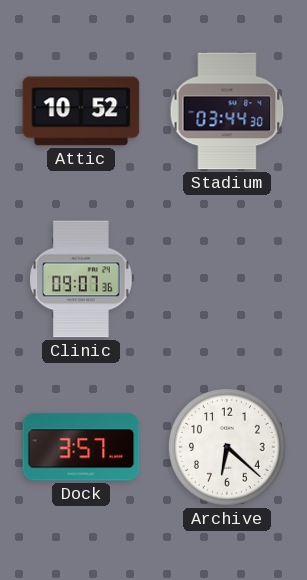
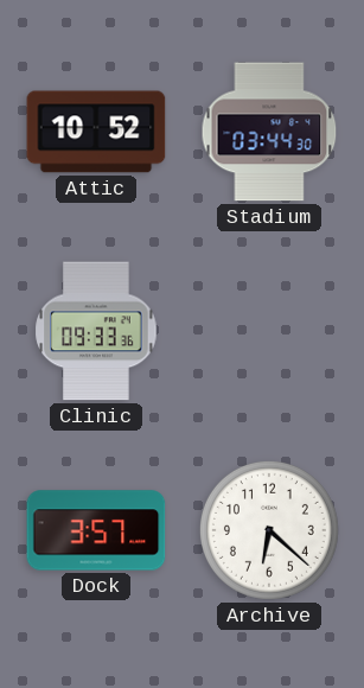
Clinic: 09:07 -> 09:33
